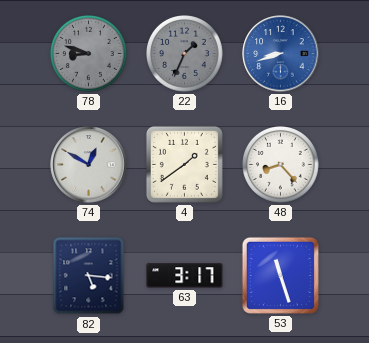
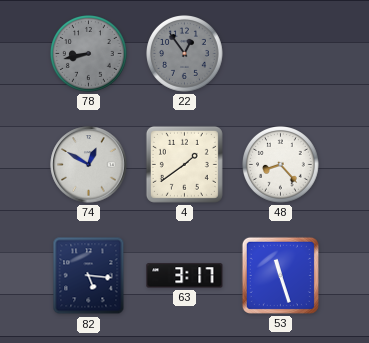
78: 8:48 -> 8:43
22: 1:34 -> 12:54
16: 8:42 -> none
